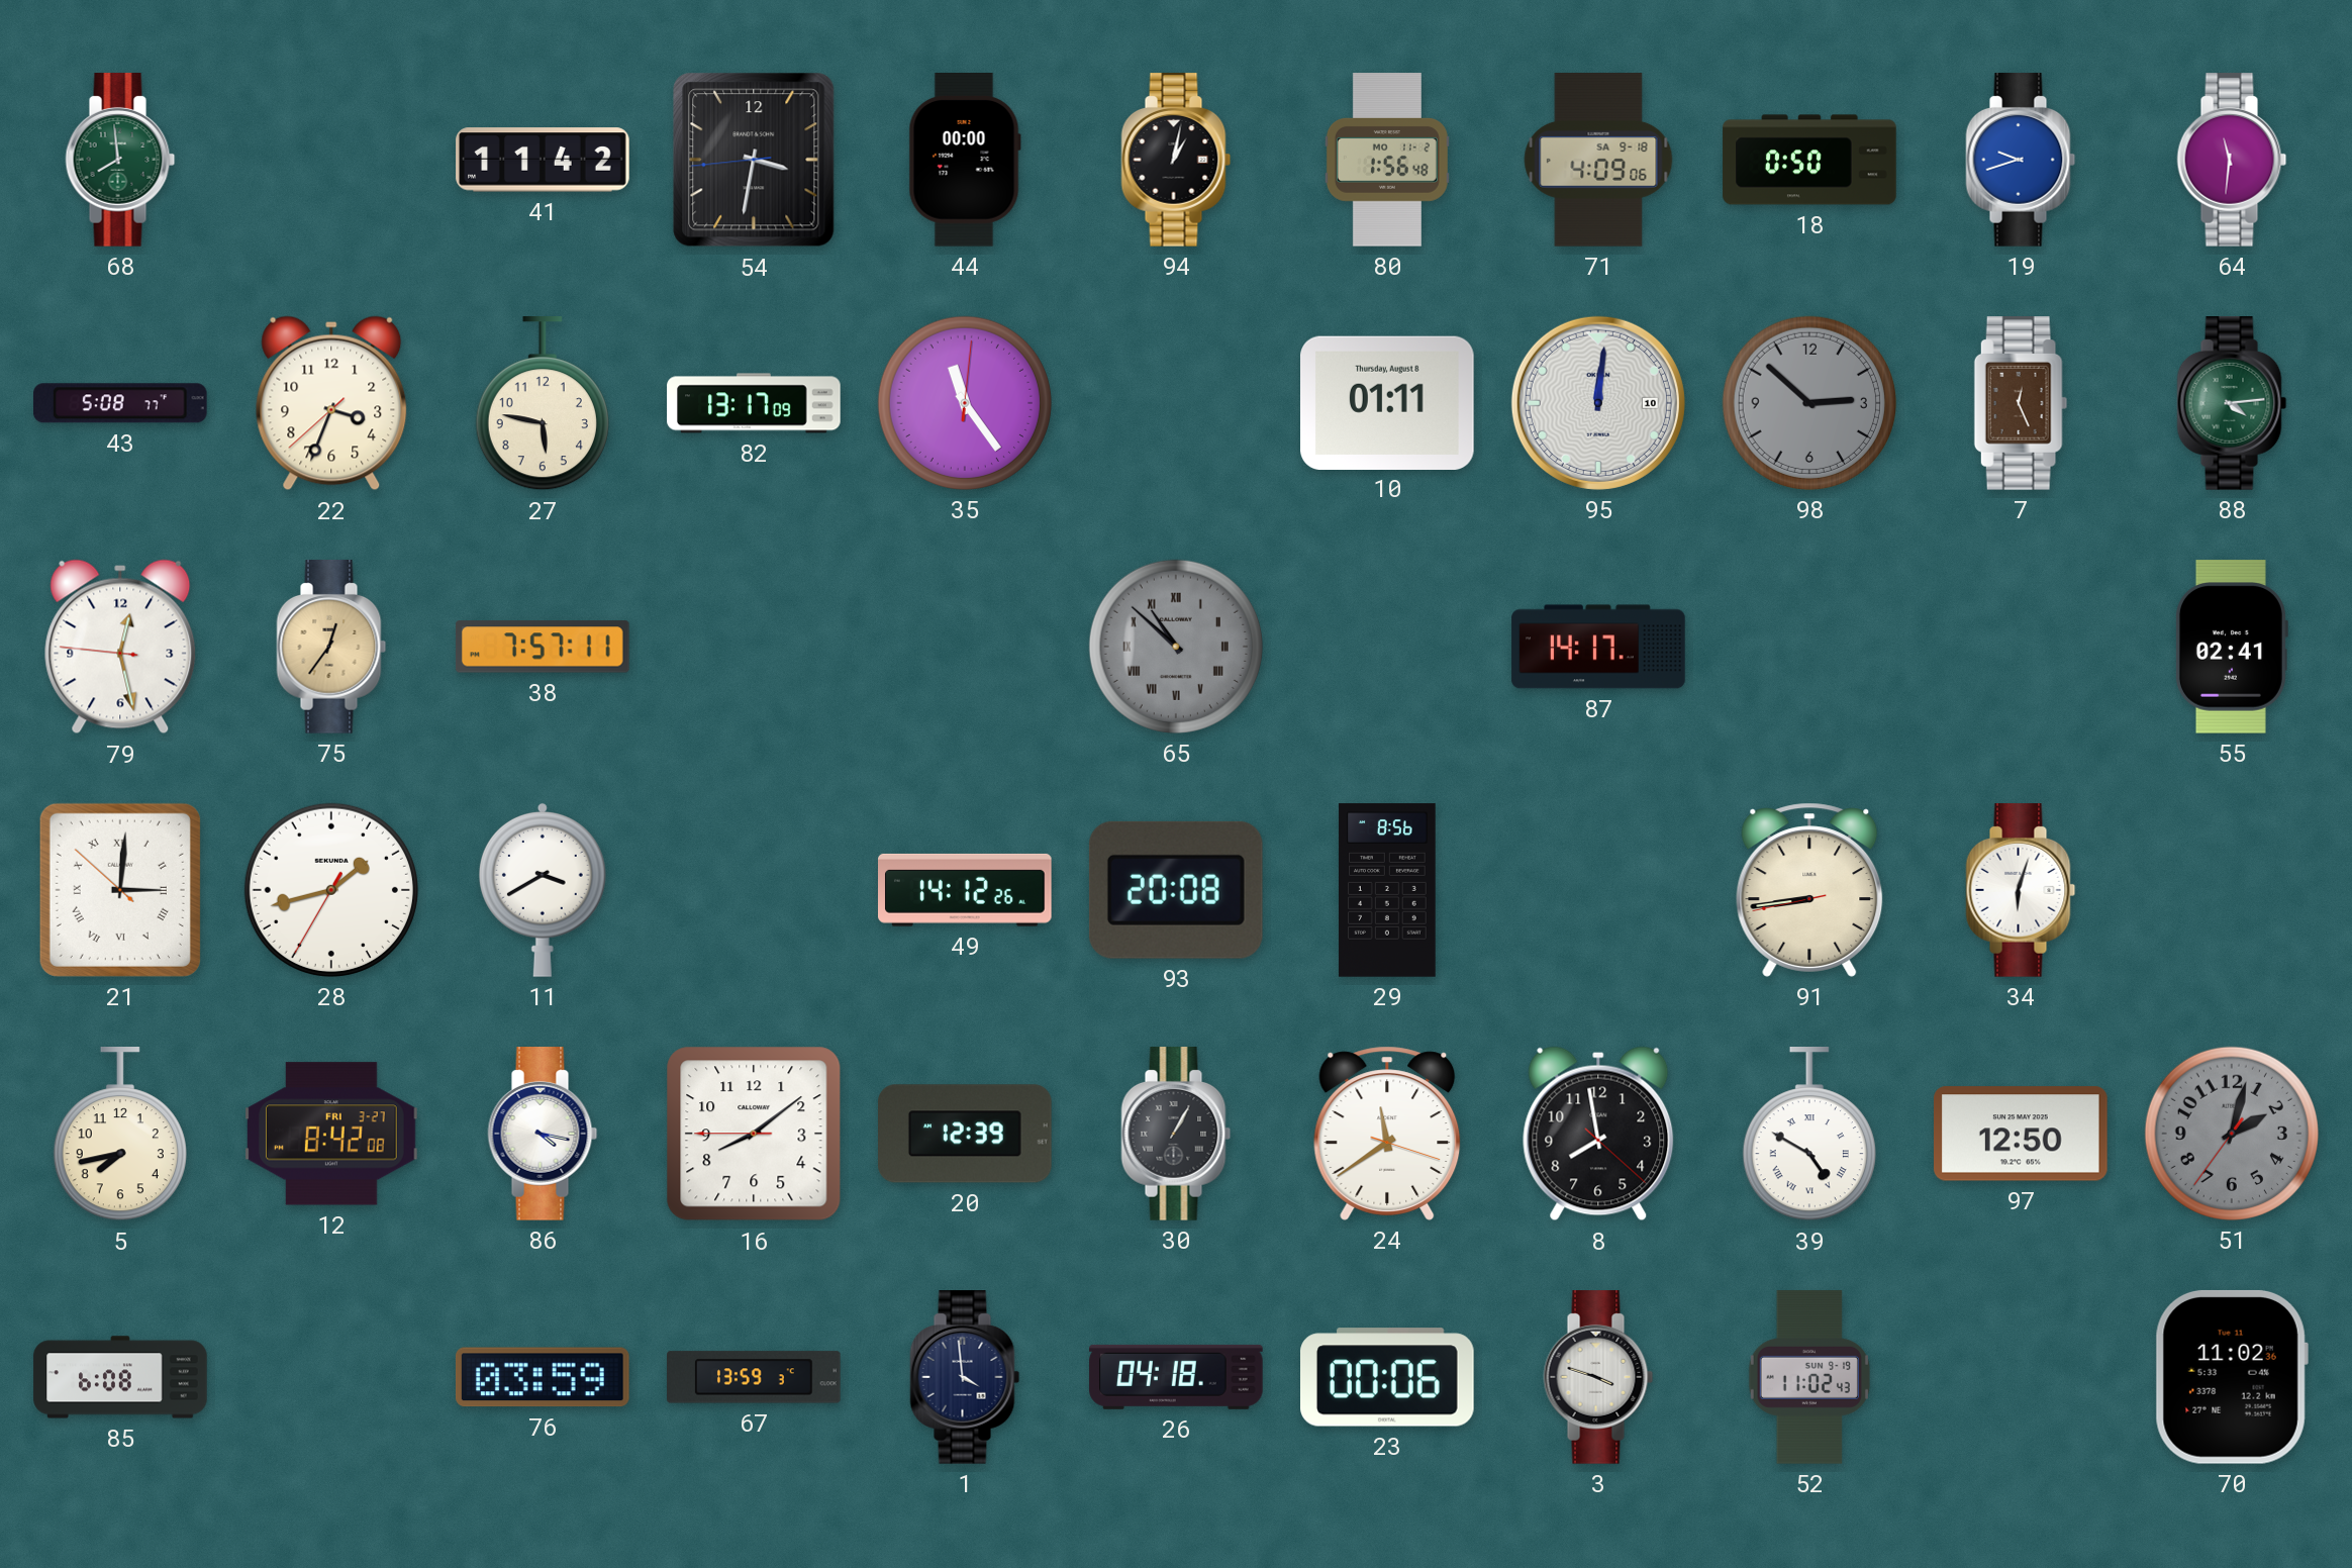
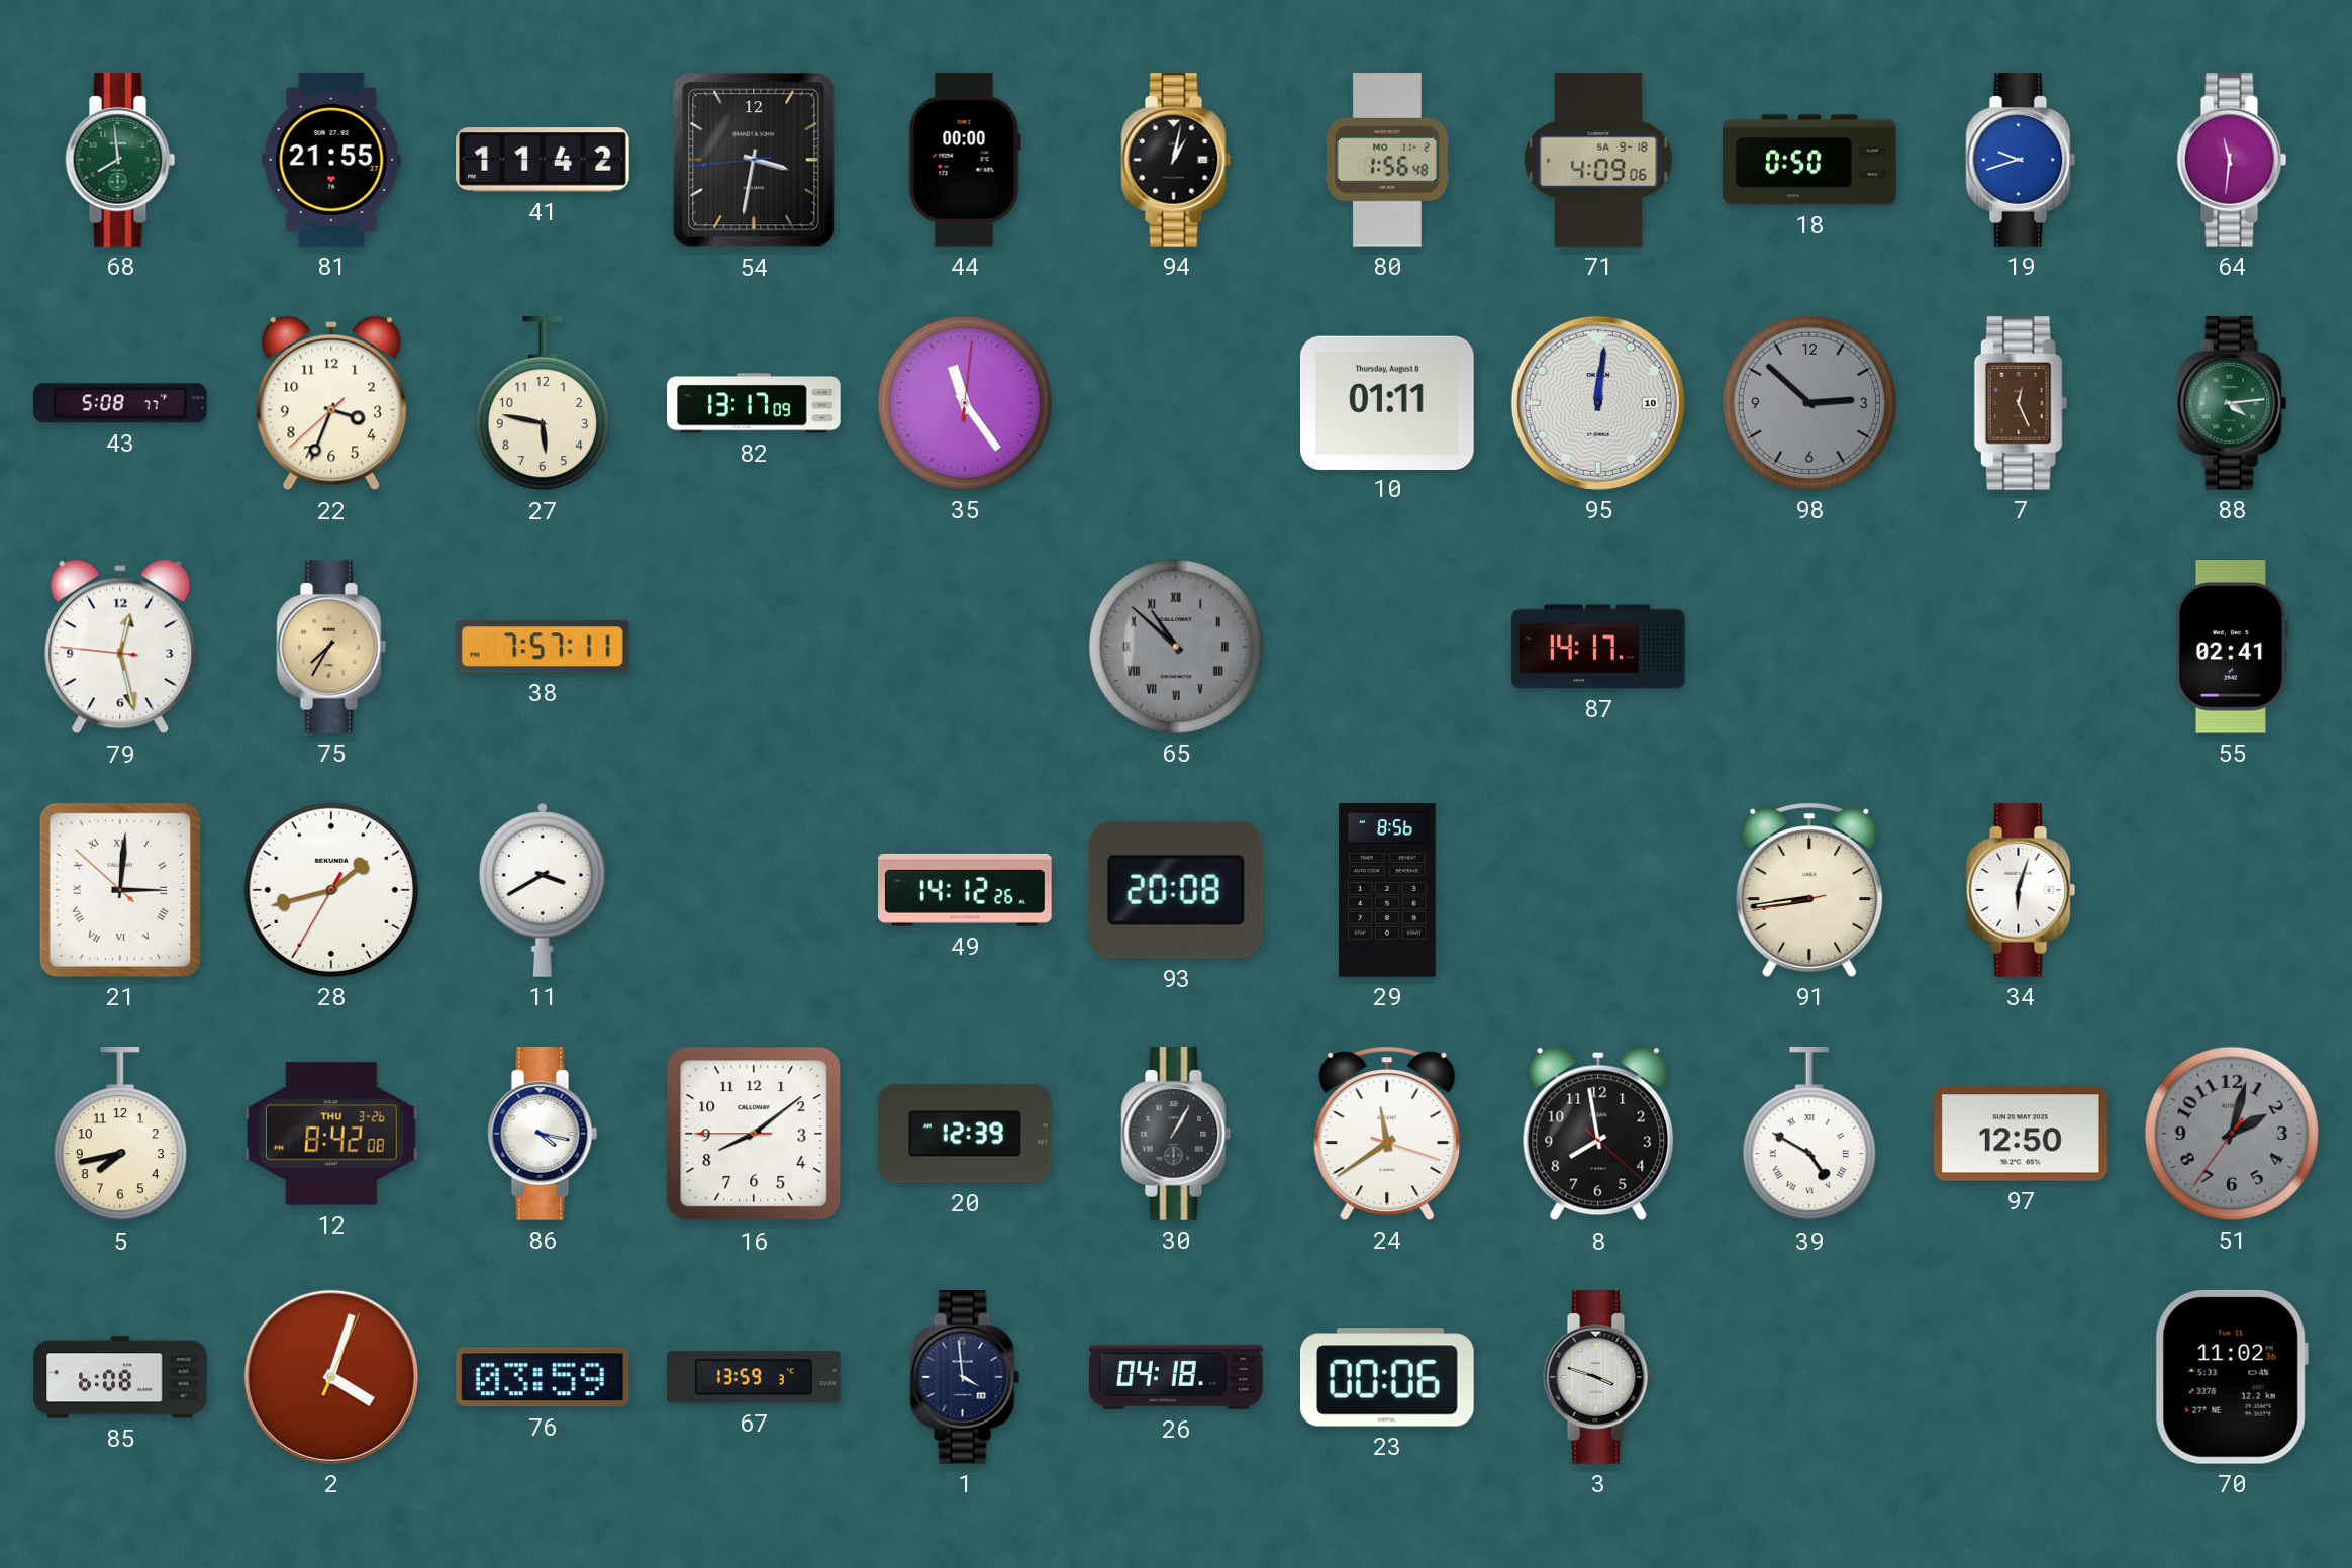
81: none -> 21:55
75: 12:36 -> 7:35
12 date: FRI 3-27 -> THU 3-26
2: none -> 4:03
52: 11:02 -> none
